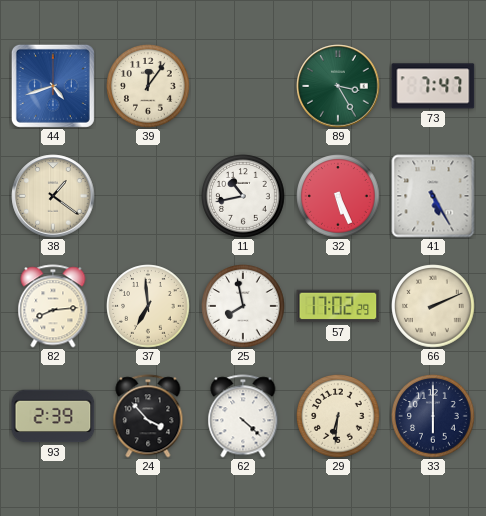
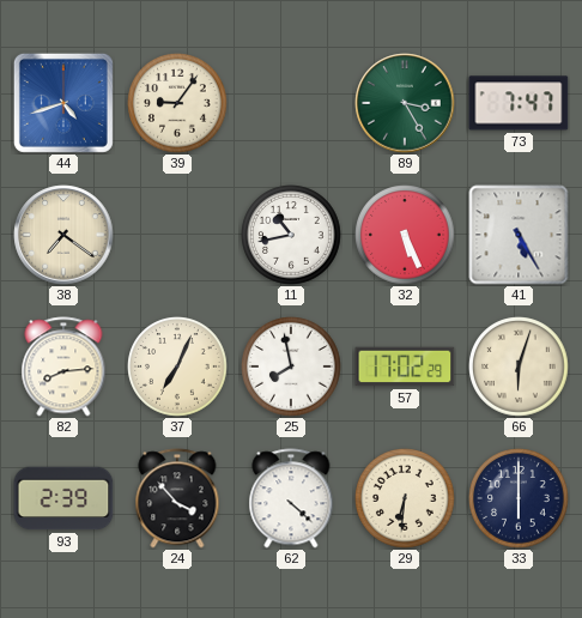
39: 12:06 -> 9:06
38: 1:21 -> 7:21
37: 6:59 -> 7:04
66: 2:11 -> 6:03
